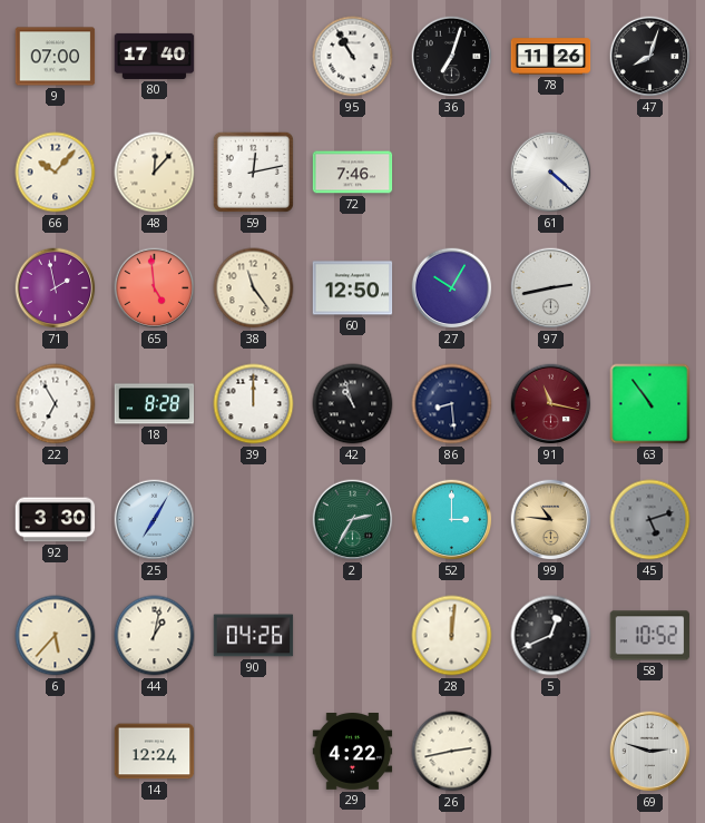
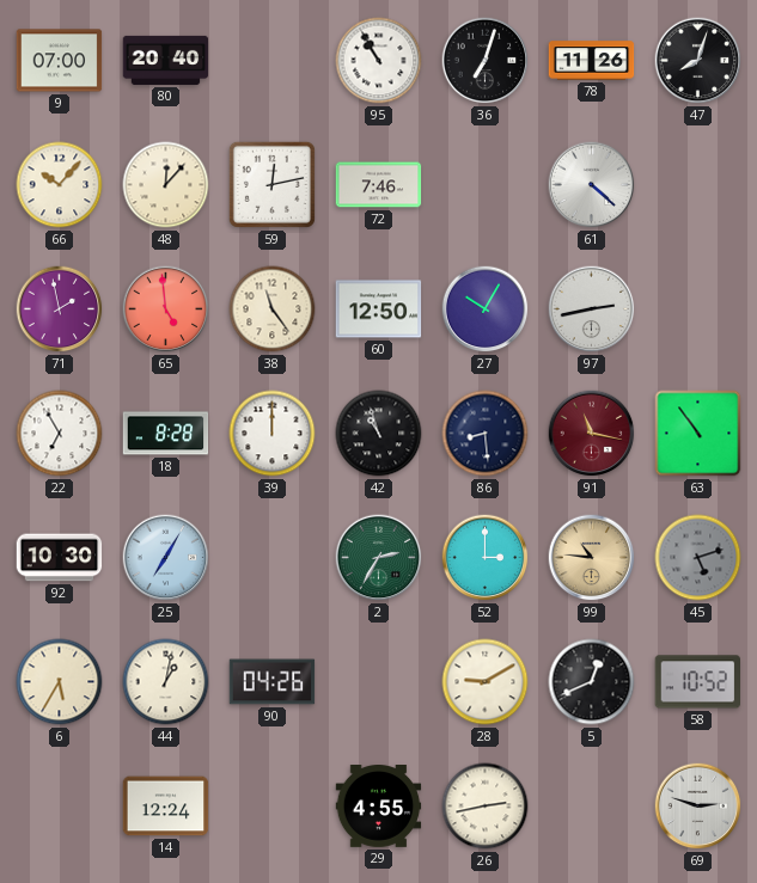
80: 17:40 -> 20:40
92: 3:30 -> 10:30
6: 5:37 -> 5:35
28: 12:01 -> 9:10
29: 4:22 -> 4:55
